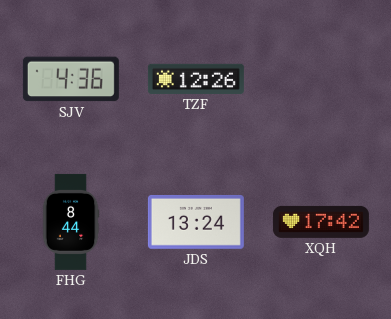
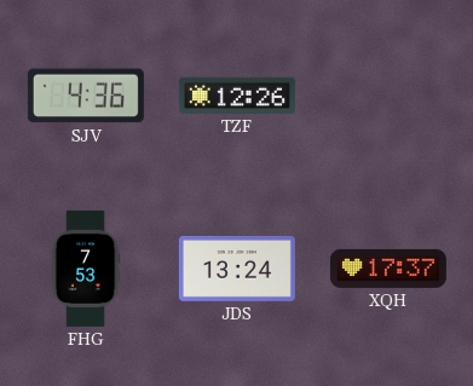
FHG: 8:44 -> 7:53
XQH: 17:42 -> 17:37
